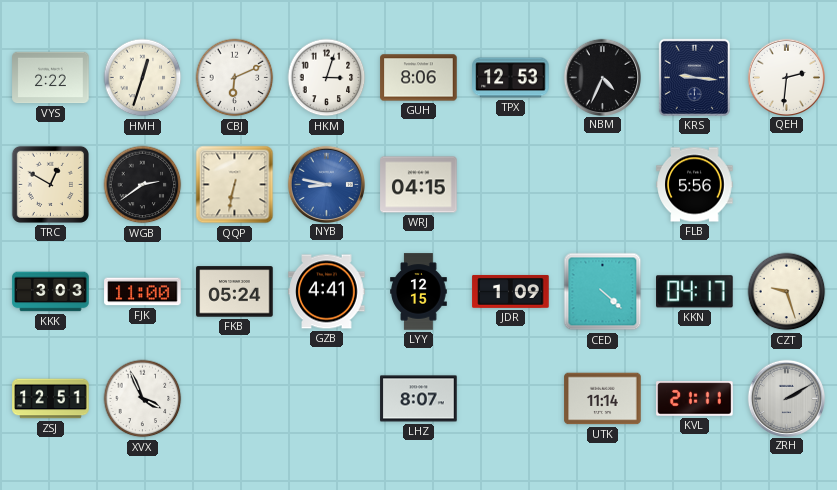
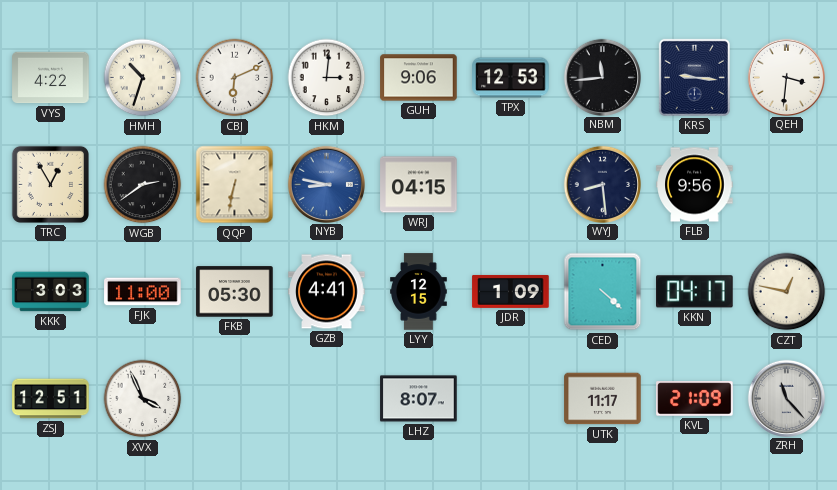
VYS: 2:22 -> 4:22
HMH: 12:33 -> 10:33
HKM: 3:03 -> 3:01
GUH: 8:06 -> 9:06
NBM: 4:34 -> 11:44
QEH: 2:31 -> 3:31
TRC: 12:50 -> 12:55
WYJ: none -> 8:29
FLB: 5:56 -> 9:56
FKB: 05:24 -> 05:30
CZT: 9:27 -> 12:47
UTK: 11:14 -> 11:17
KVL: 21:11 -> 21:09
ZRH: 2:10 -> 11:23
